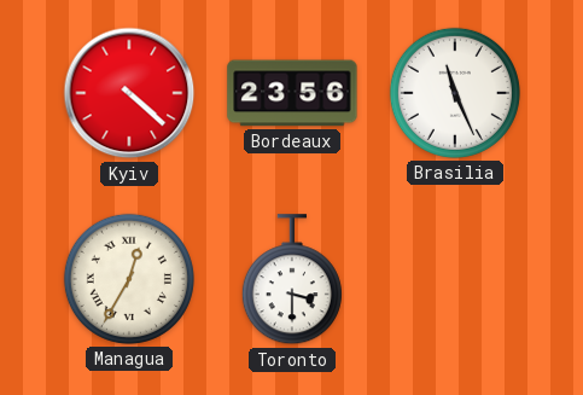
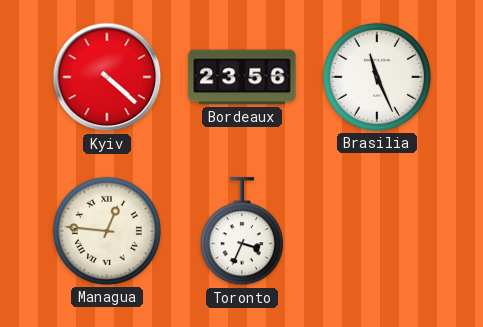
Managua: 12:35 -> 12:46
Toronto: 3:30 -> 3:34
